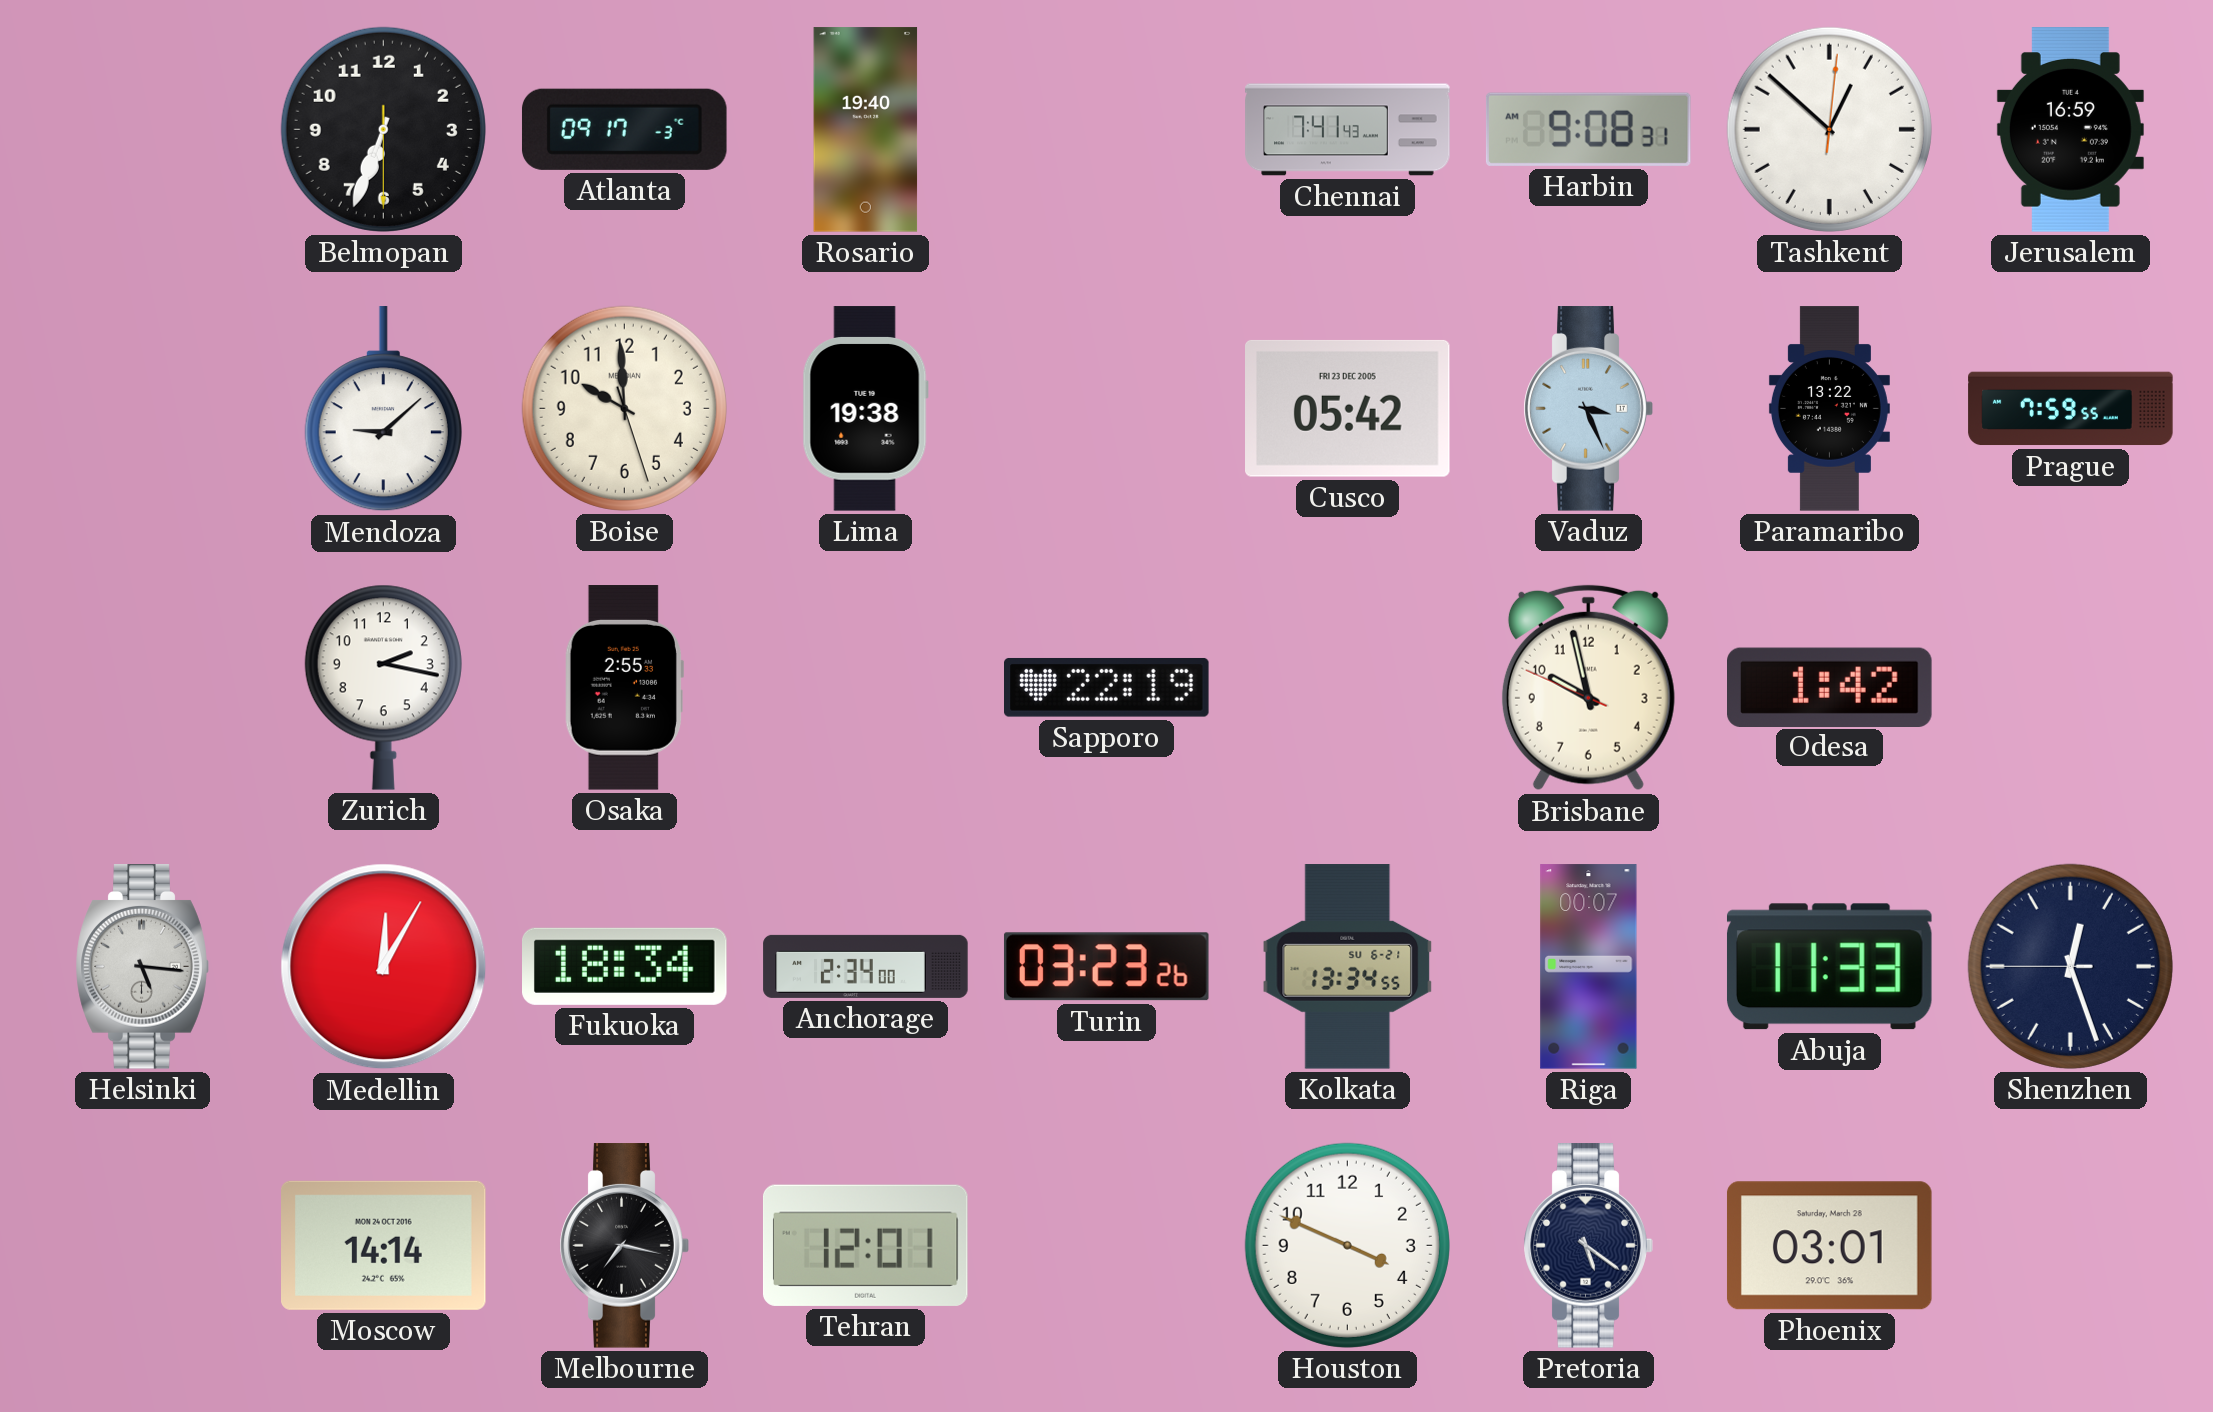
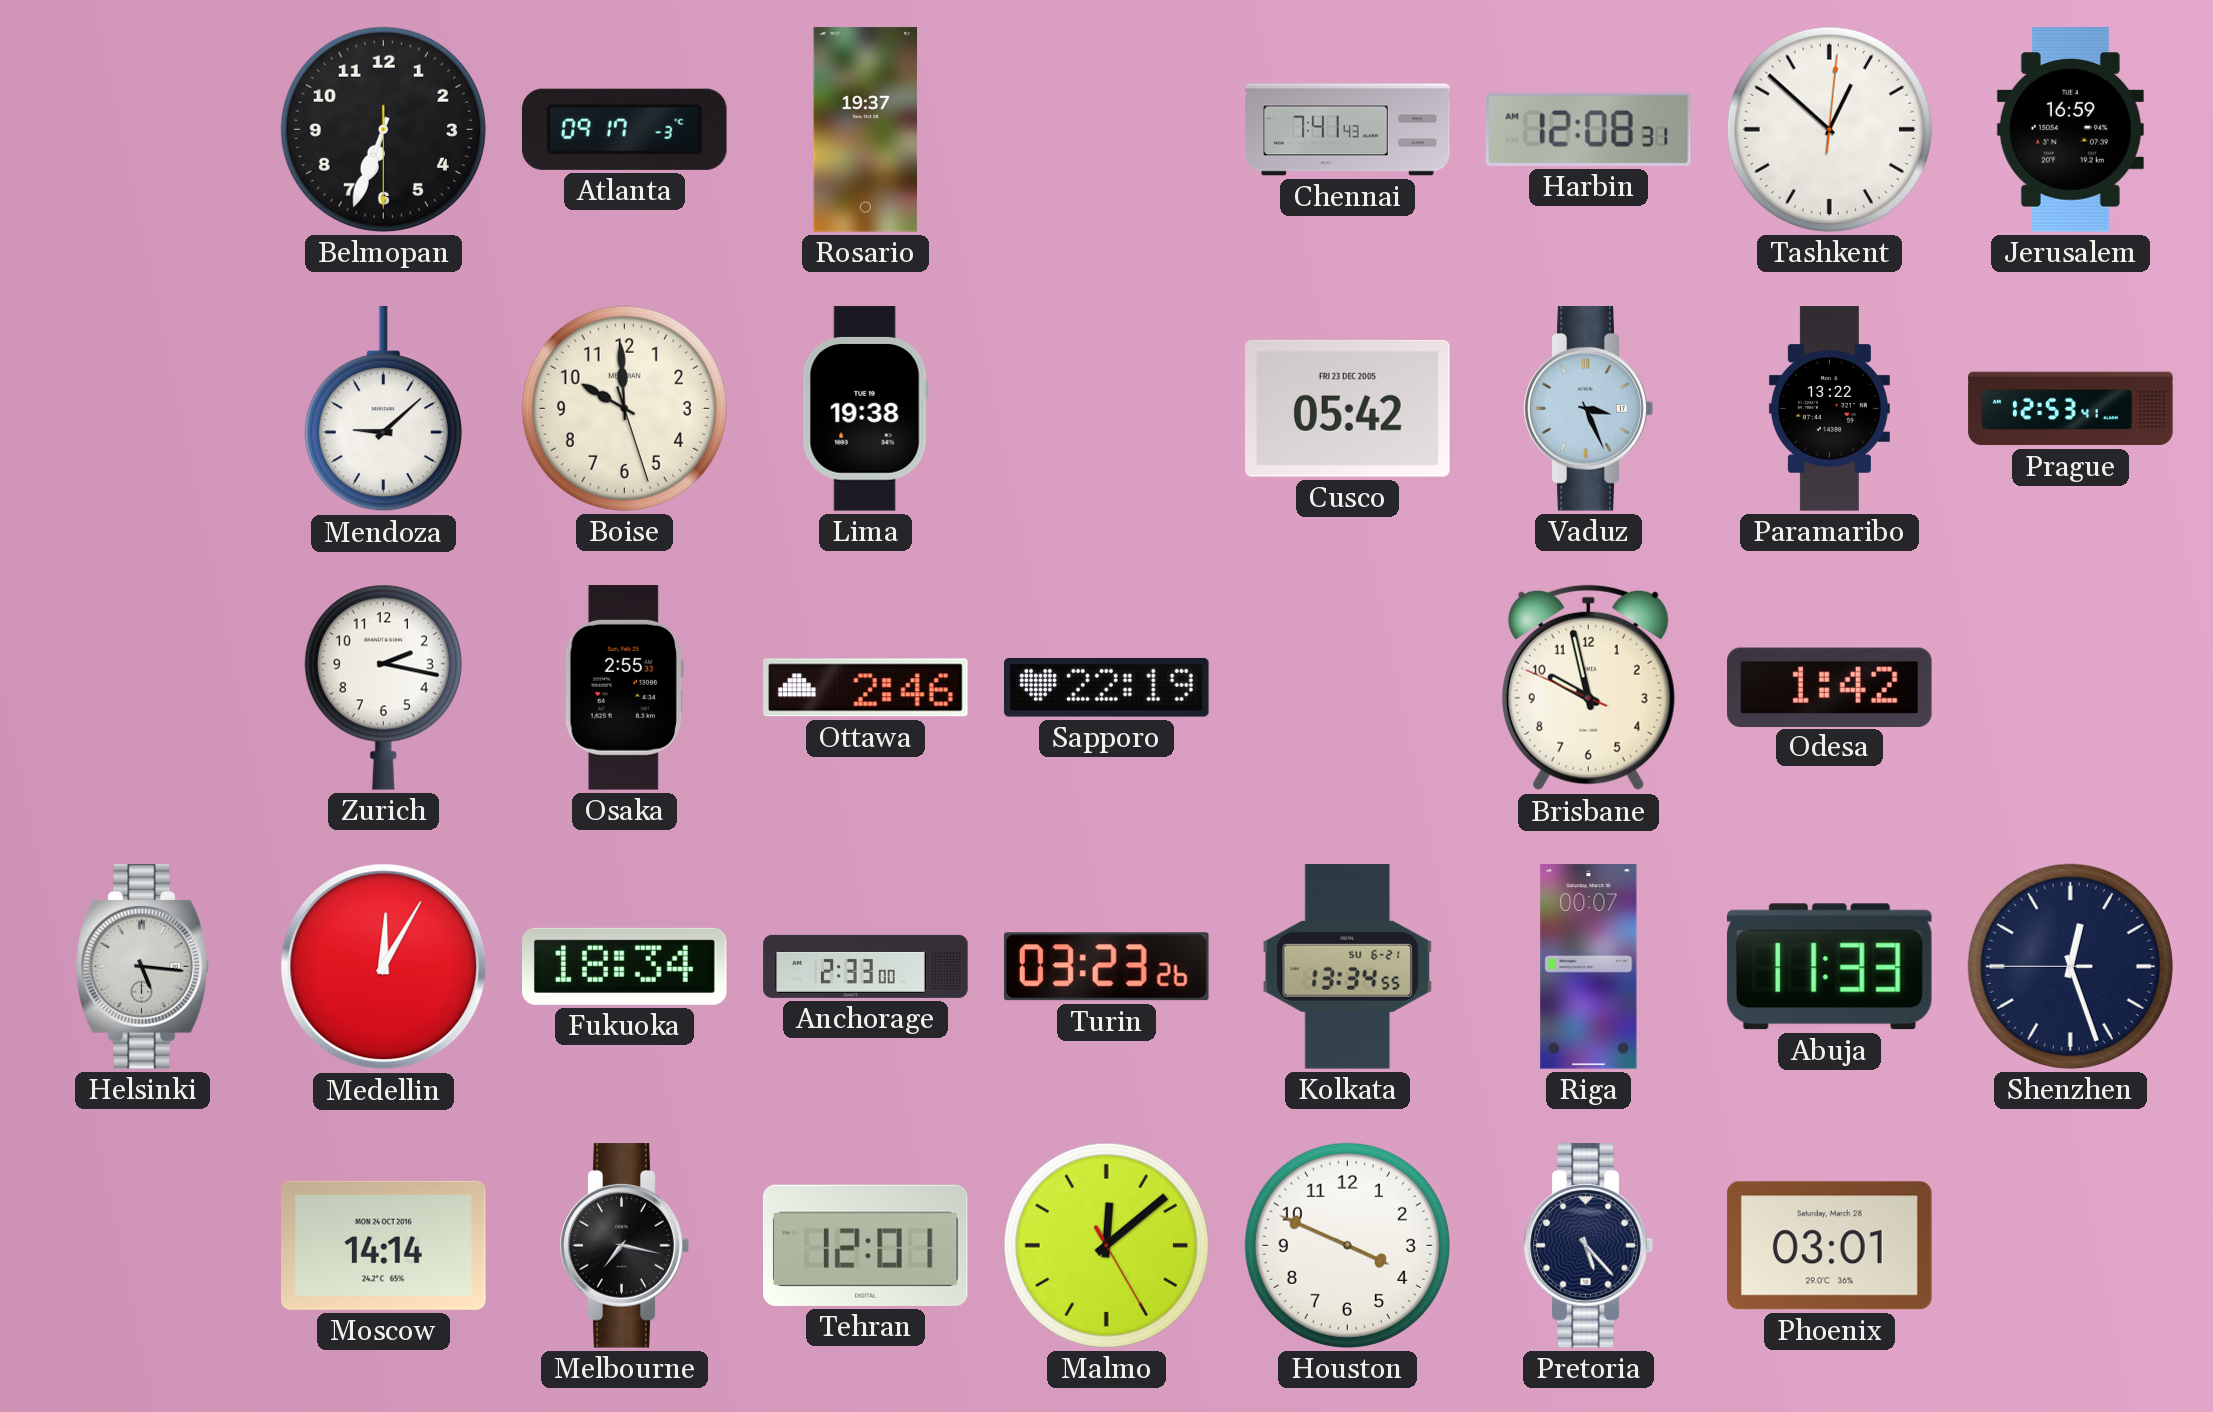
Rosario: 19:40 -> 19:37
Harbin: 9:08 -> 12:08
Prague: 7:59 -> 12:53
Ottawa: none -> 2:46
Anchorage: 2:34 -> 2:33
Malmo: none -> 12:08
Pretoria: 5:21 -> 5:23
